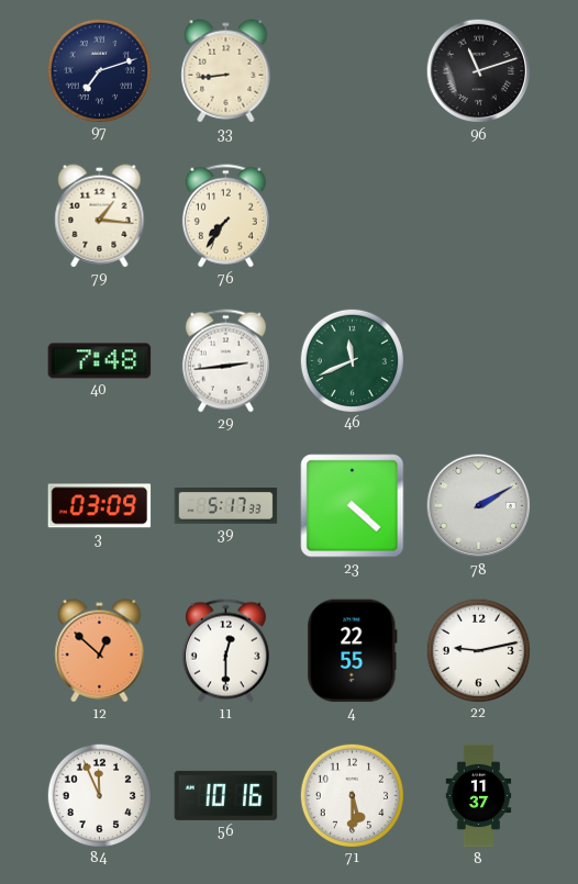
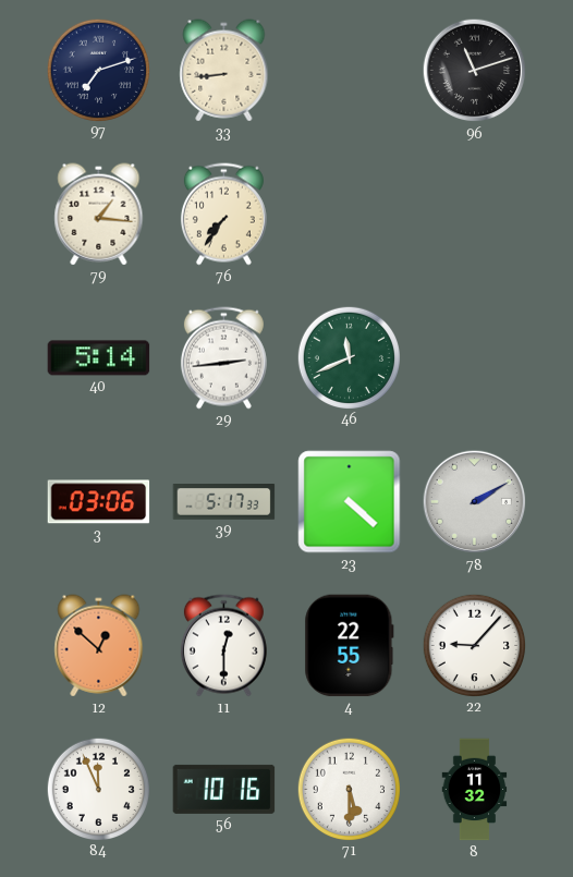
40: 7:48 -> 5:14
3: 03:09 -> 03:06
22: 9:13 -> 9:07
8: 11:37 -> 11:32
